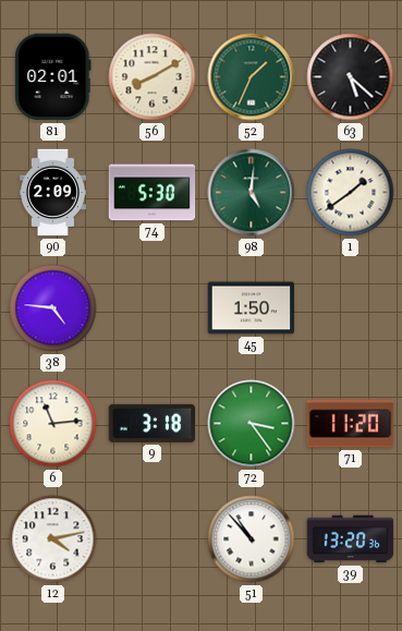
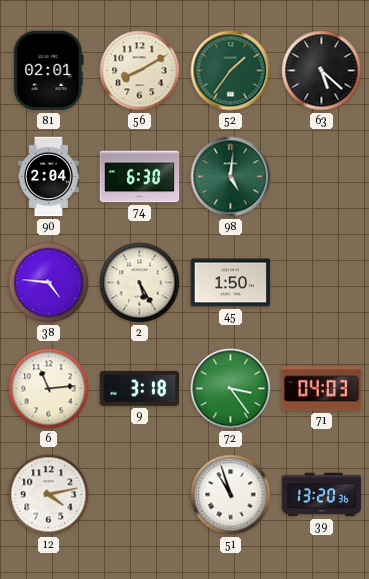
52: 1:34 -> 1:36
90: 2:09 -> 2:04
74: 5:30 -> 6:30
1: 1:39 -> none
2: none -> 5:25
71: 11:20 -> 04:03
51: 10:53 -> 10:57
